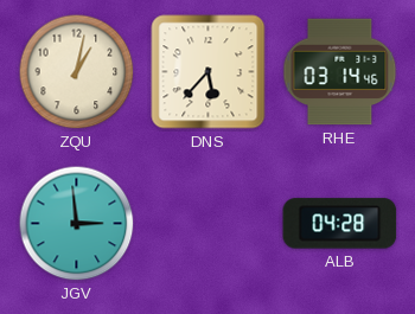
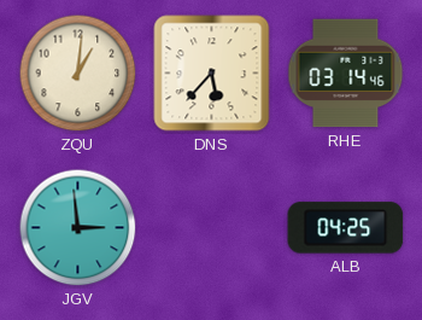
ZQU: 1:02 -> 1:01
ALB: 04:28 -> 04:25
